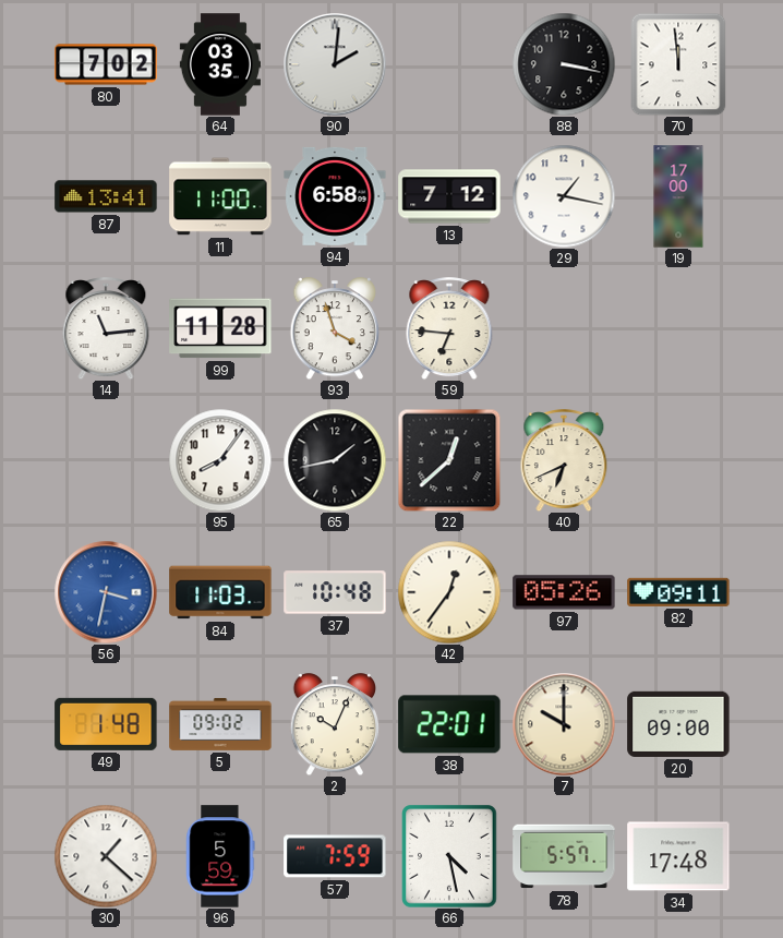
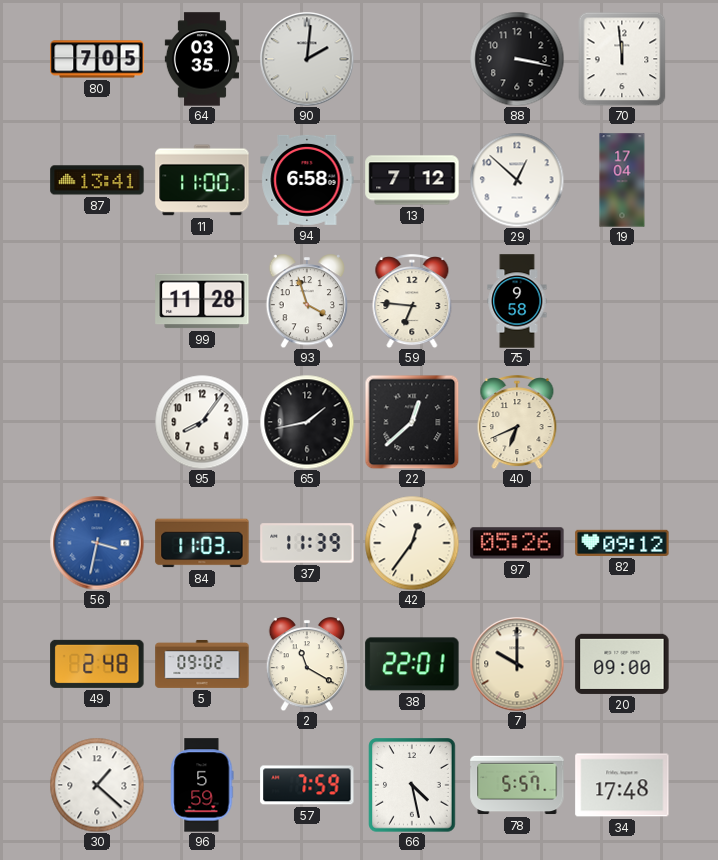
80: 7:02 -> 7:05
29: 1:17 -> 12:52
19: 17:00 -> 17:04
14: 11:14 -> none
75: none -> 9:58
37: 10:48 -> 11:39
82: 09:11 -> 09:12
49: 1:48 -> 2:48
2: 10:04 -> 11:20
